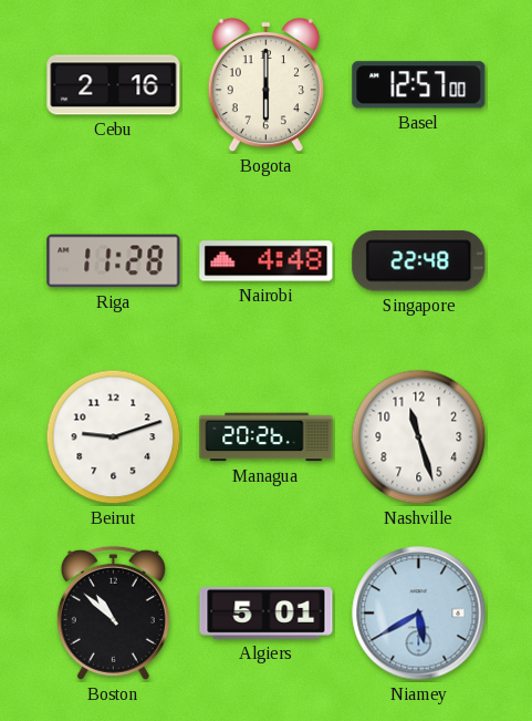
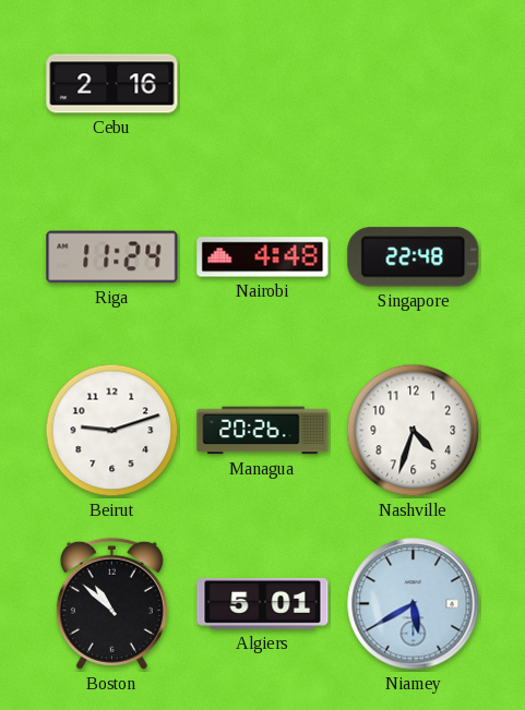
Bogota: 6:00 -> none
Basel: 12:57 -> none
Riga: 11:28 -> 11:24
Nashville: 11:27 -> 4:33
